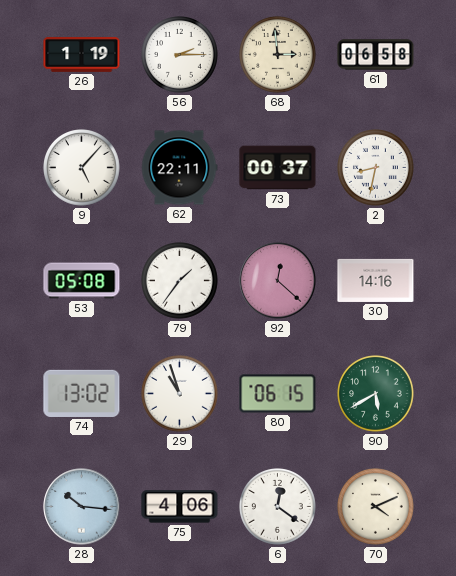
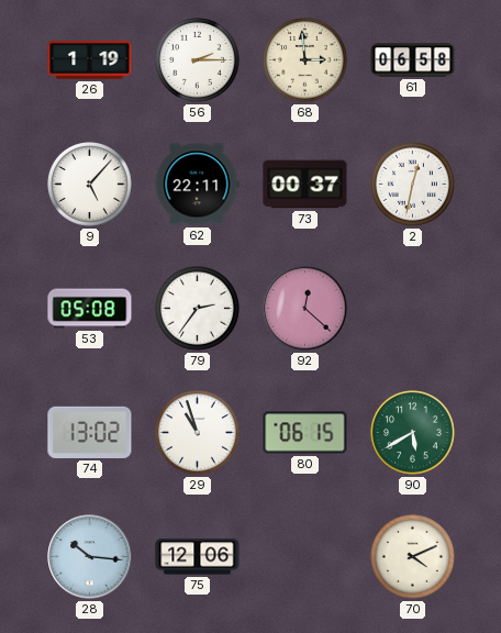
2: 8:32 -> 12:32
79: 1:36 -> 2:36
30: 14:16 -> none
75: 4:06 -> 12:06
6: 12:21 -> none
